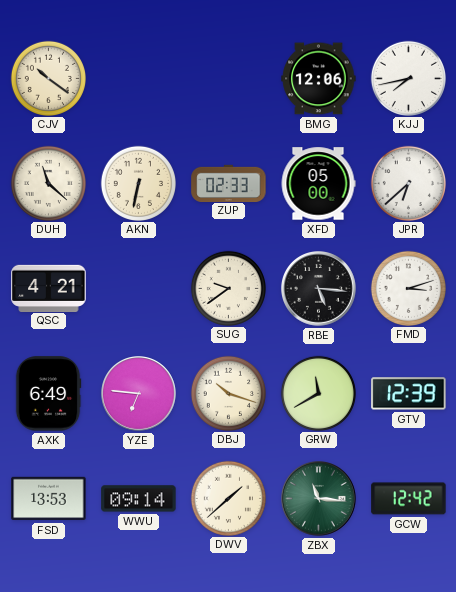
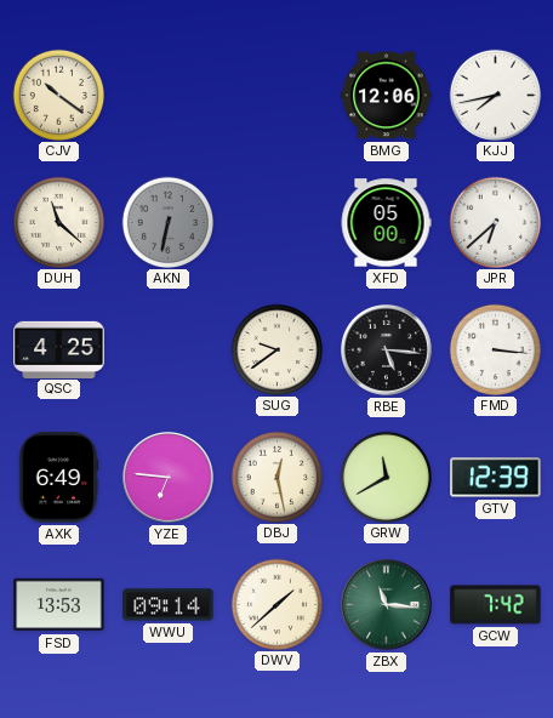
AKN dial: cream -> grey
ZUP: 02:33 -> none
QSC: 4:21 -> 4:25
FMD: 3:12 -> 3:16
DBJ: 10:18 -> 12:28
GCW: 12:42 -> 7:42
